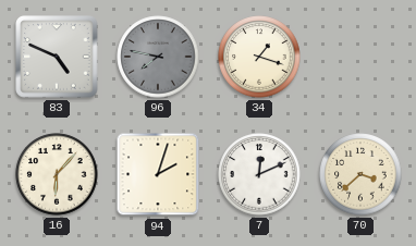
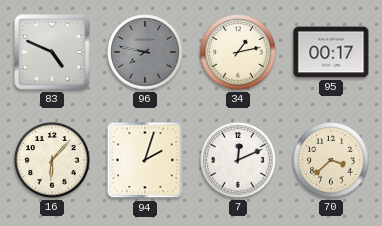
34: 1:18 -> 1:13
95: none -> 00:17
